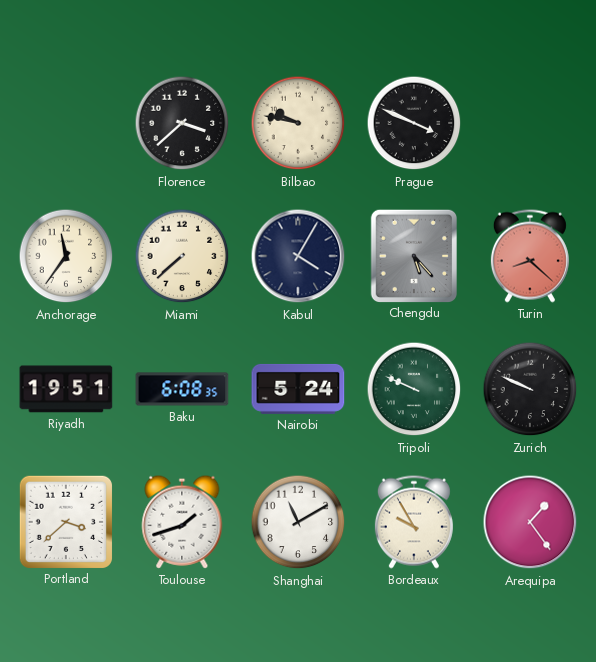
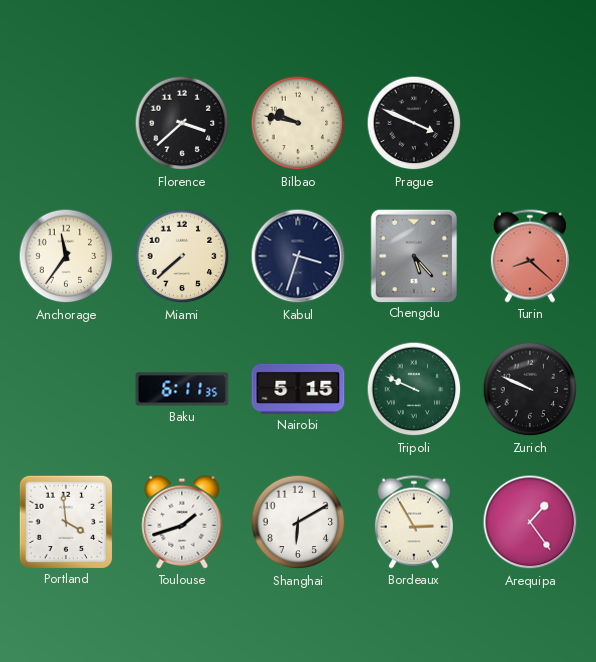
Kabul: 4:05 -> 3:33
Riyadh: 19:51 -> none
Baku: 6:08 -> 6:11
Nairobi: 5:24 -> 5:15
Portland: 3:38 -> 3:59
Shanghai: 11:10 -> 6:10
Bordeaux: 9:55 -> 2:55
